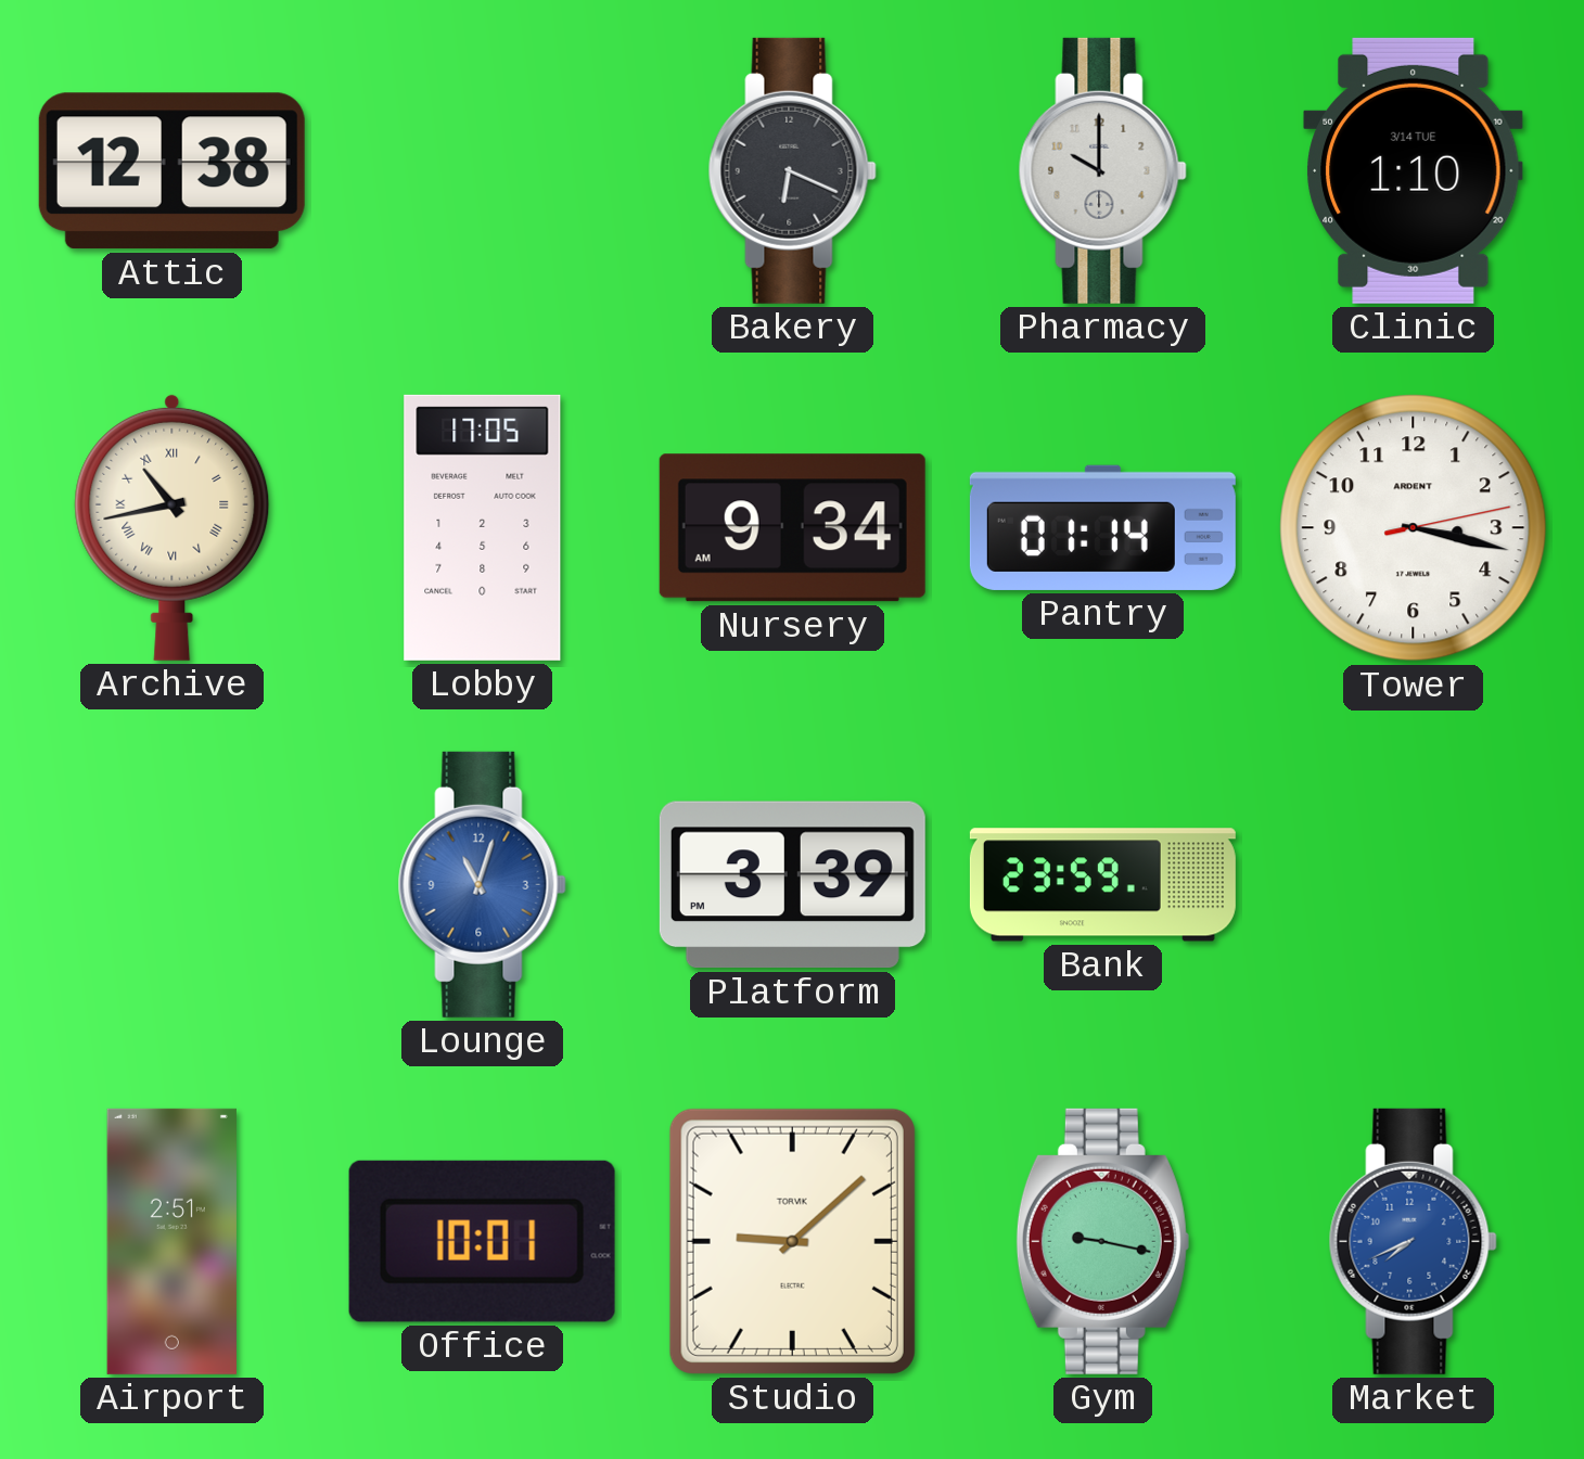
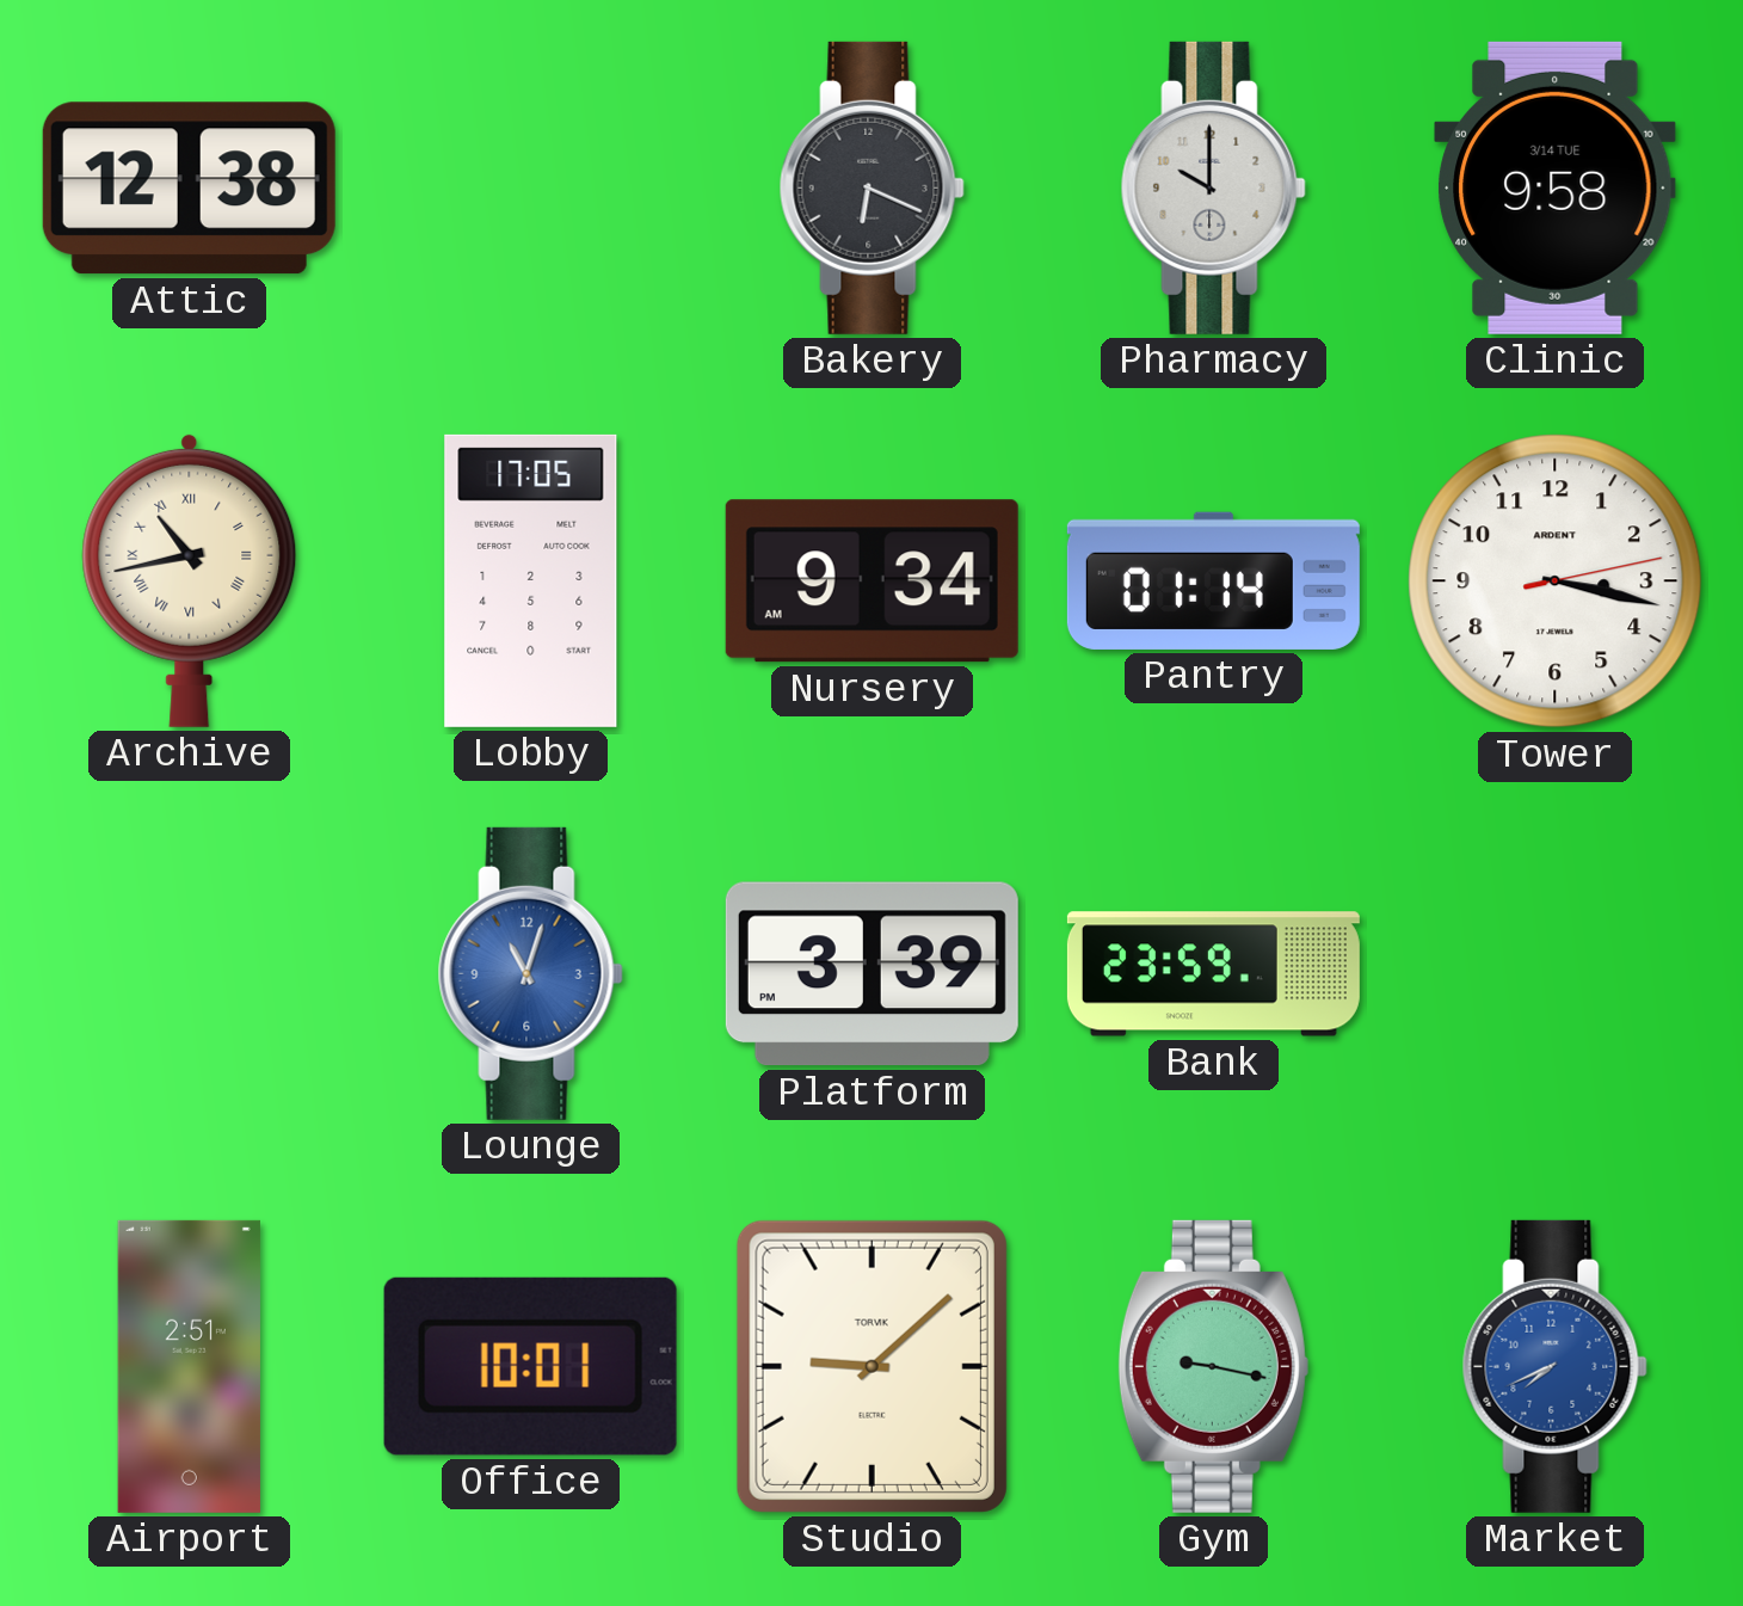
Clinic: 1:10 -> 9:58
